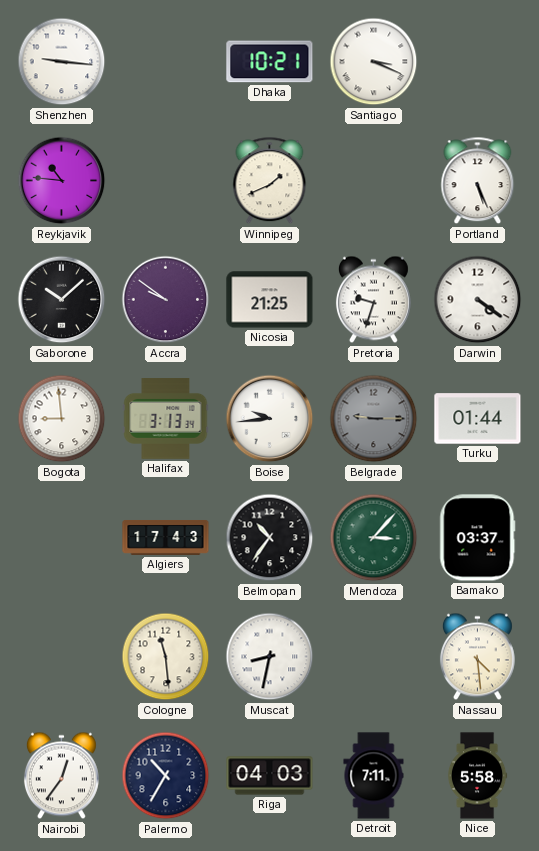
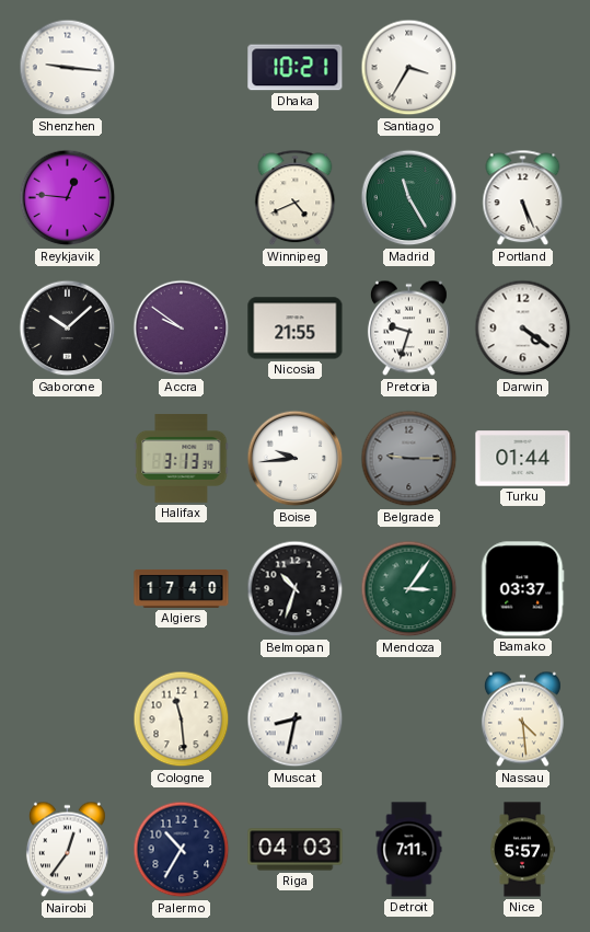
Santiago: 3:19 -> 3:35
Reykjavik: 10:46 -> 12:46
Winnipeg: 1:41 -> 4:41
Madrid: none -> 11:25
Nicosia: 21:25 -> 21:55
Bogota: 8:59 -> none
Algiers: 17:43 -> 17:40
Belmopan: 10:36 -> 10:33
Mendoza: 3:07 -> 3:06
Nice: 5:58 -> 5:57
